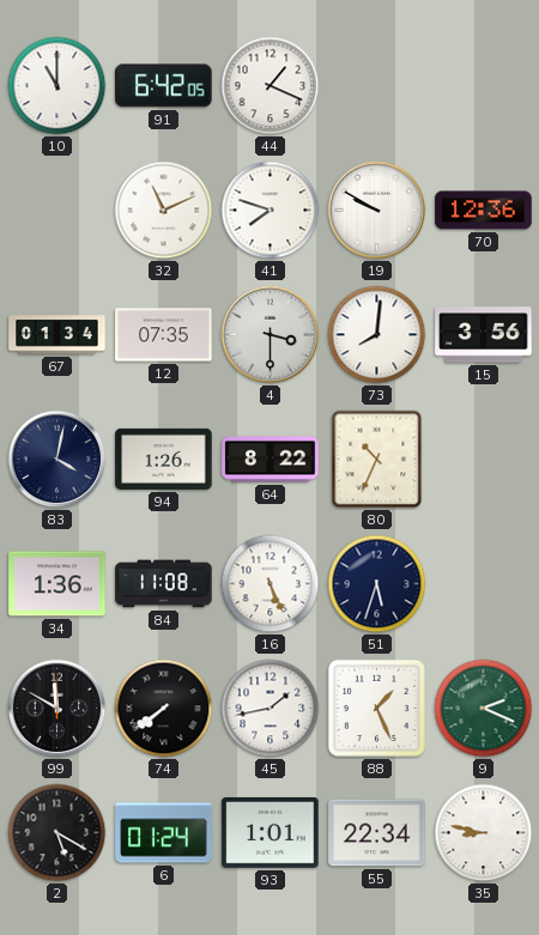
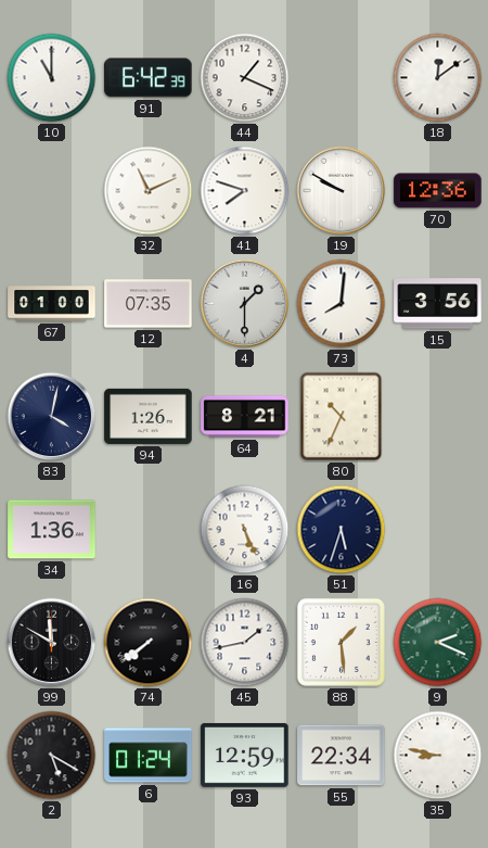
91: 6:42:05 -> 6:42:39
18: none -> 12:09
67: 01:34 -> 01:00
4: 3:30 -> 1:30
64: 8:22 -> 8:21
84: 11:08 -> none
88: 1:26 -> 1:29
93: 1:01 -> 12:59
